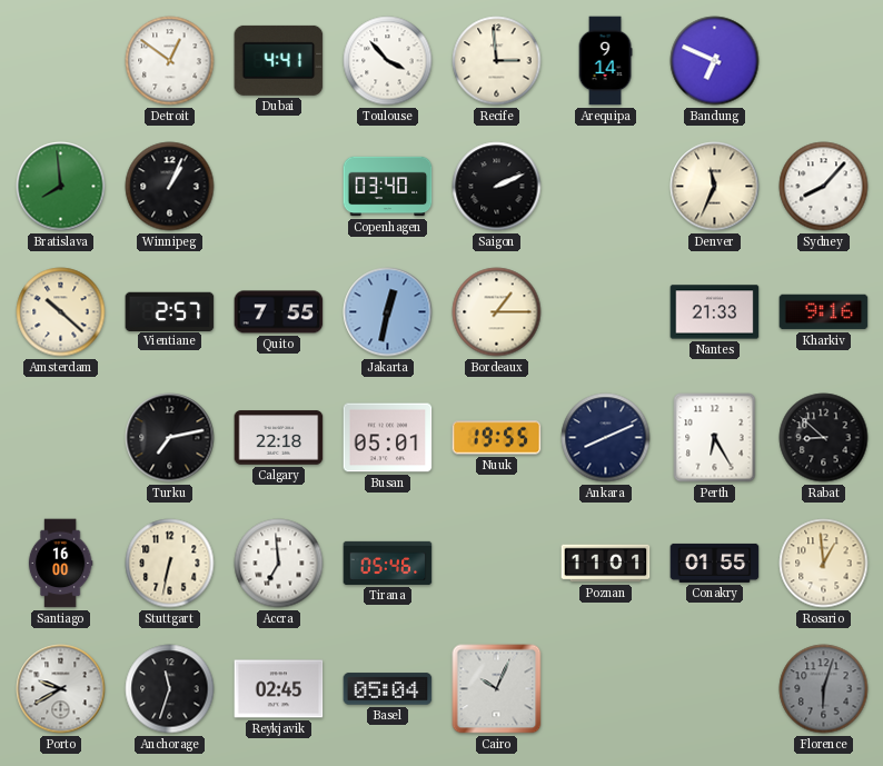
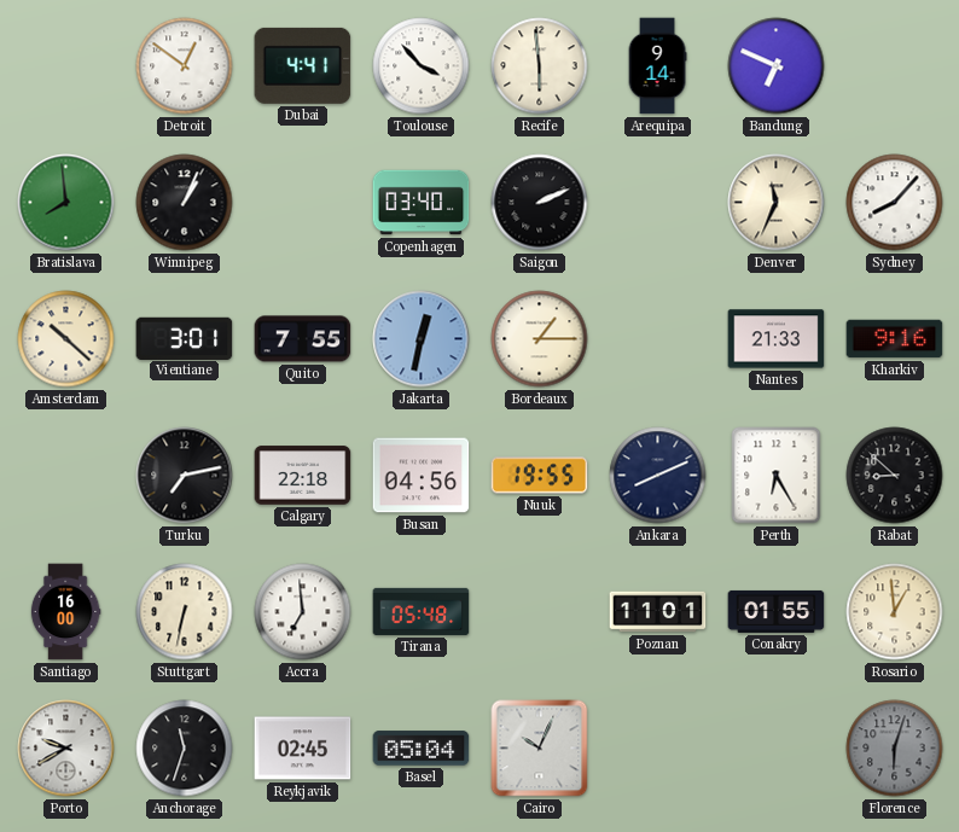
Recife: 2:59 -> 5:59
Vientiane: 2:57 -> 3:01
Busan: 05:01 -> 04:56
Tirana: 05:46 -> 05:48
